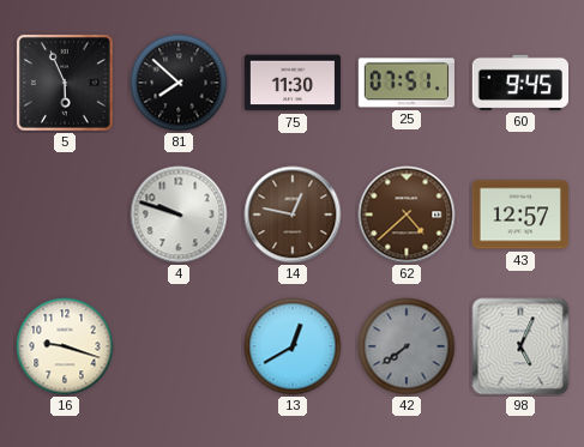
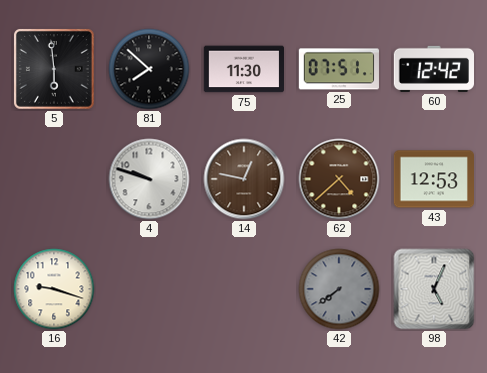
5: 5:56 -> 5:59
60: 9:45 -> 12:42
43: 12:57 -> 12:53
13: 12:40 -> none
